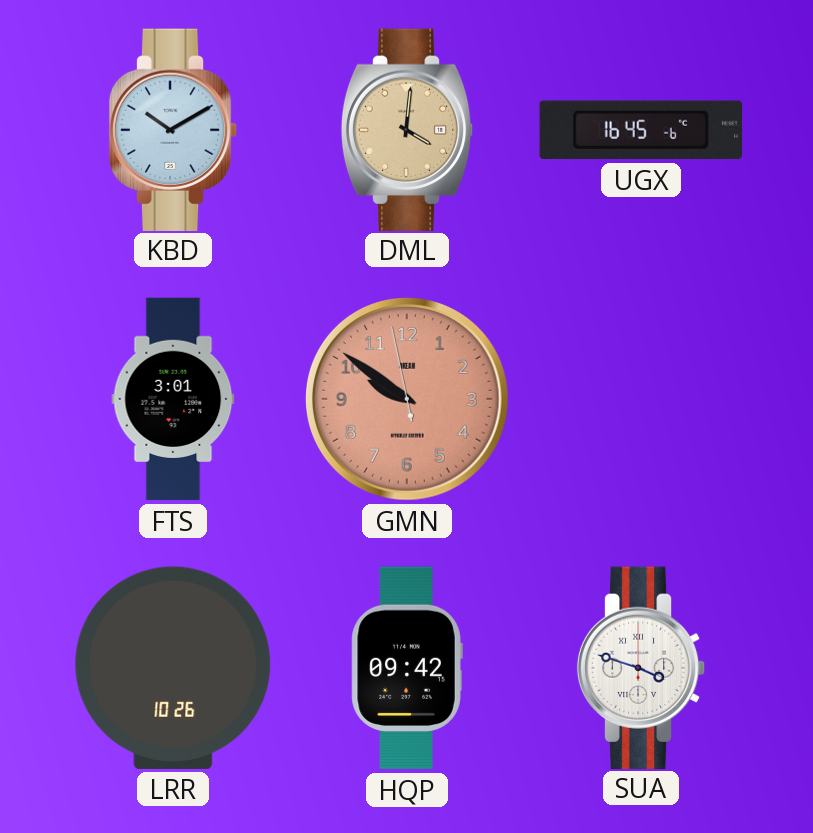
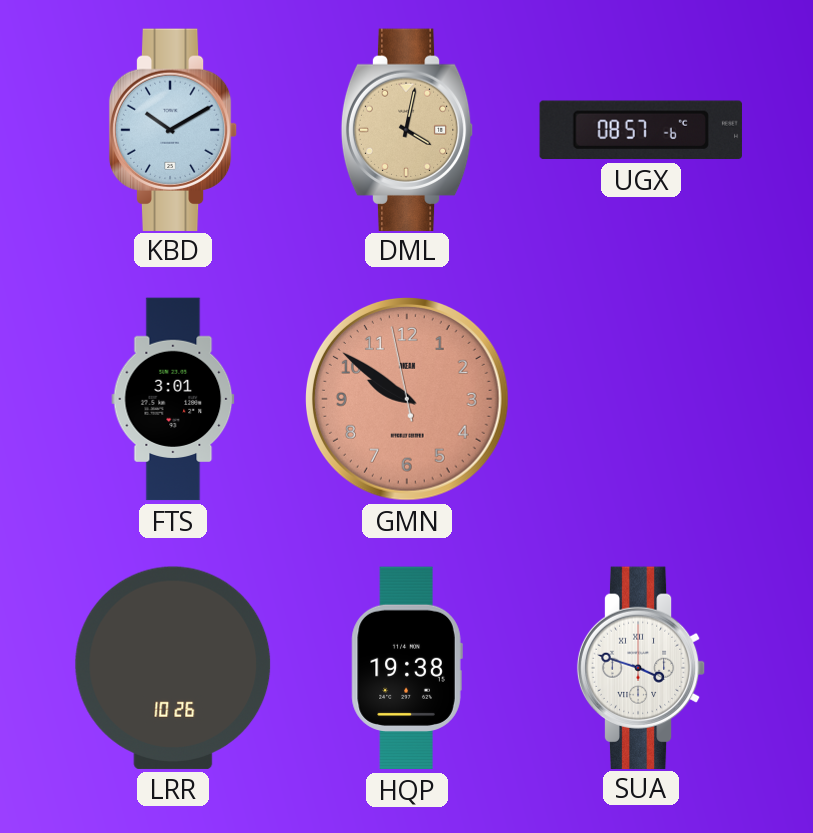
DML: 4:01 -> 4:02
UGX: 16:45 -> 08:57
HQP: 09:42 -> 19:38
